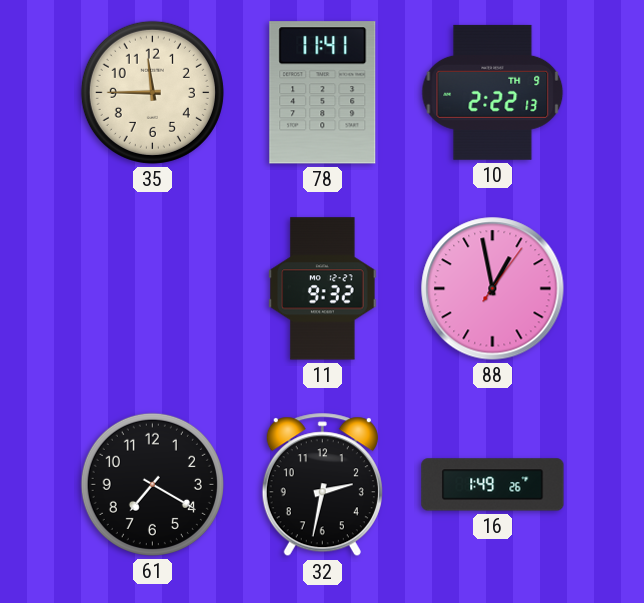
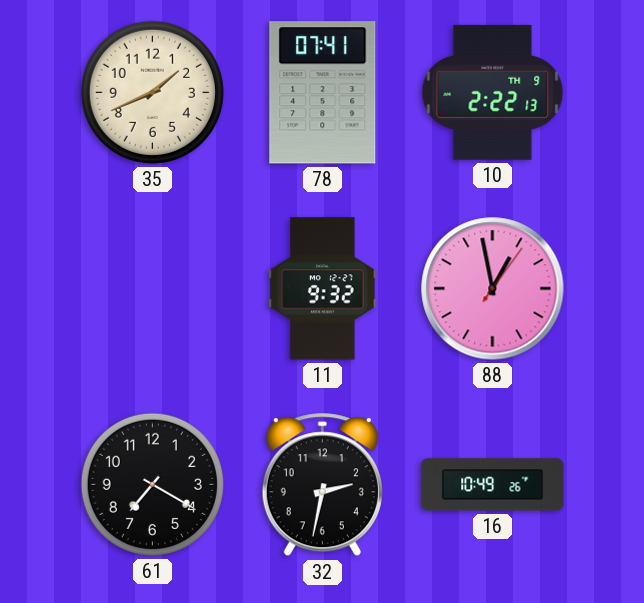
35: 11:45 -> 1:41
78: 11:41 -> 07:41
16: 1:49 -> 10:49
